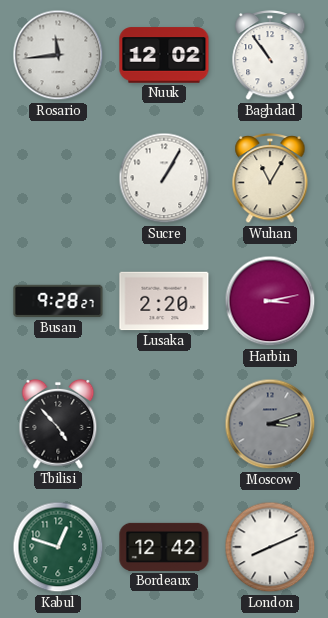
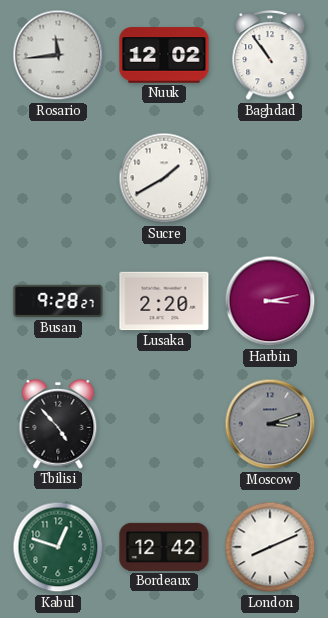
Sucre: 1:05 -> 1:40
Wuhan: 11:05 -> none
